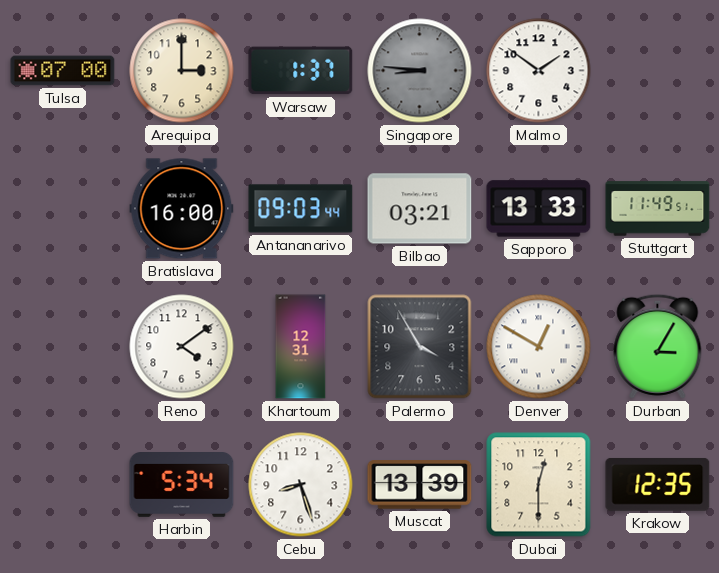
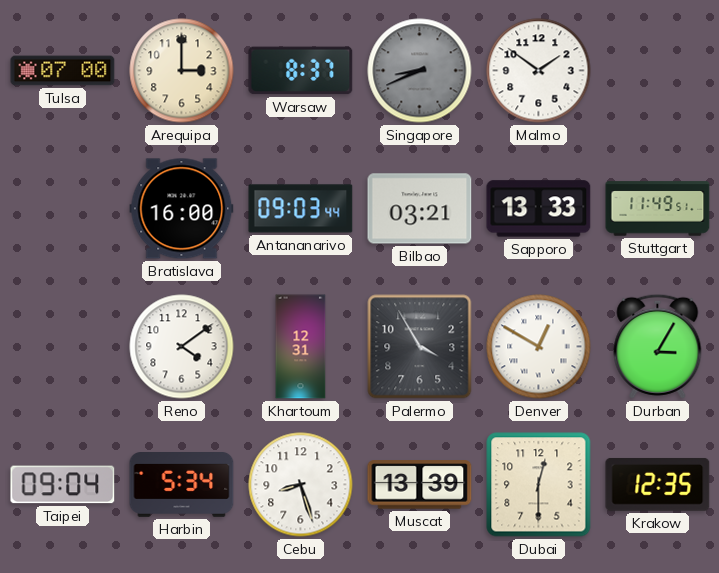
Warsaw: 1:37 -> 8:37
Singapore: 8:46 -> 8:41
Taipei: none -> 09:04
